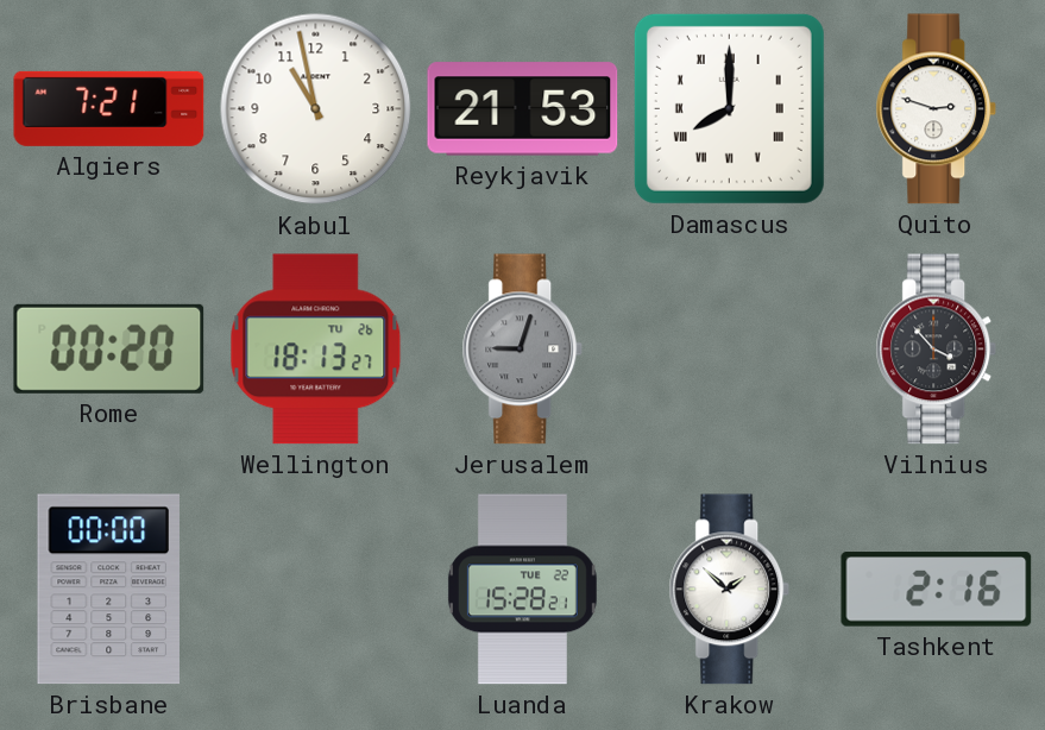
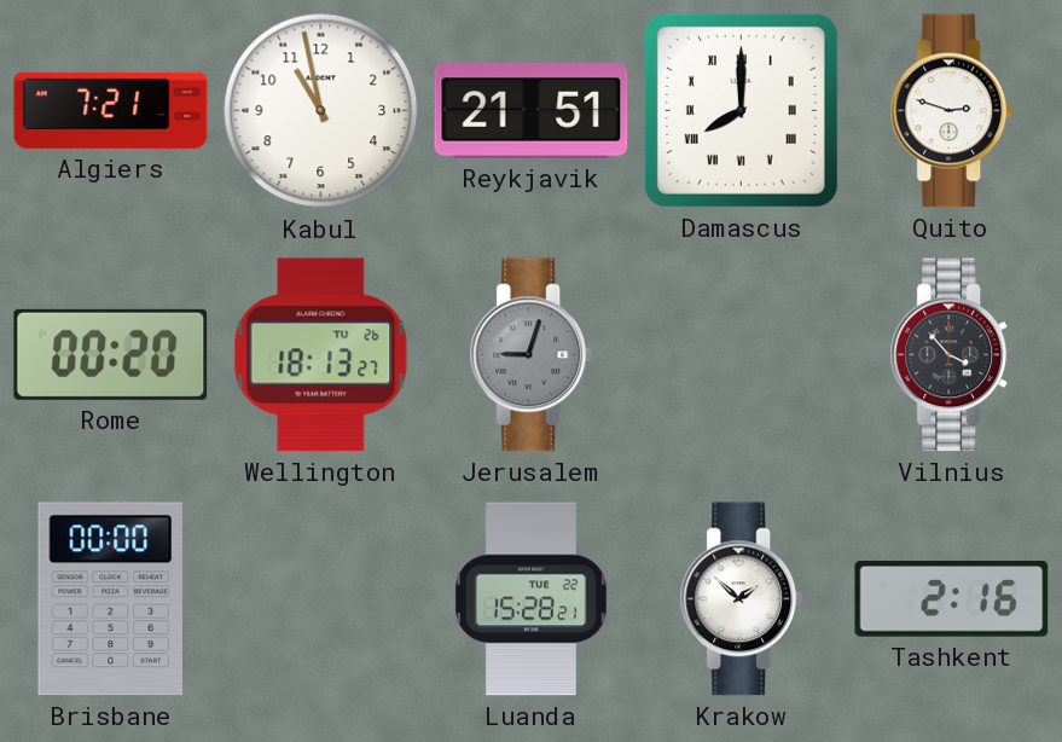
Reykjavik: 21:53 -> 21:51
